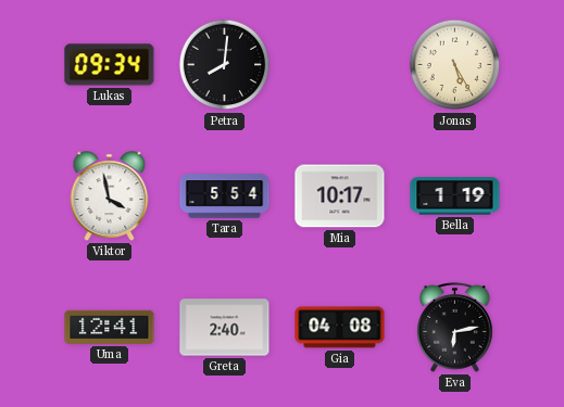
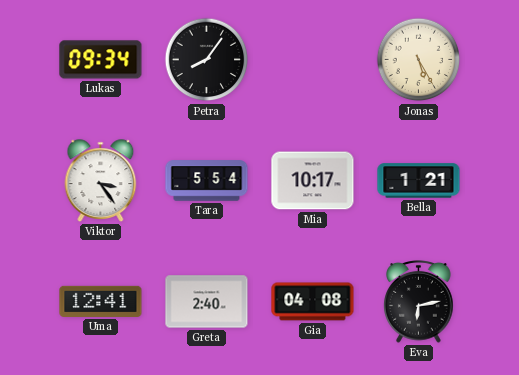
Petra: 8:01 -> 8:06
Viktor: 3:58 -> 3:24
Bella: 1:19 -> 1:21
